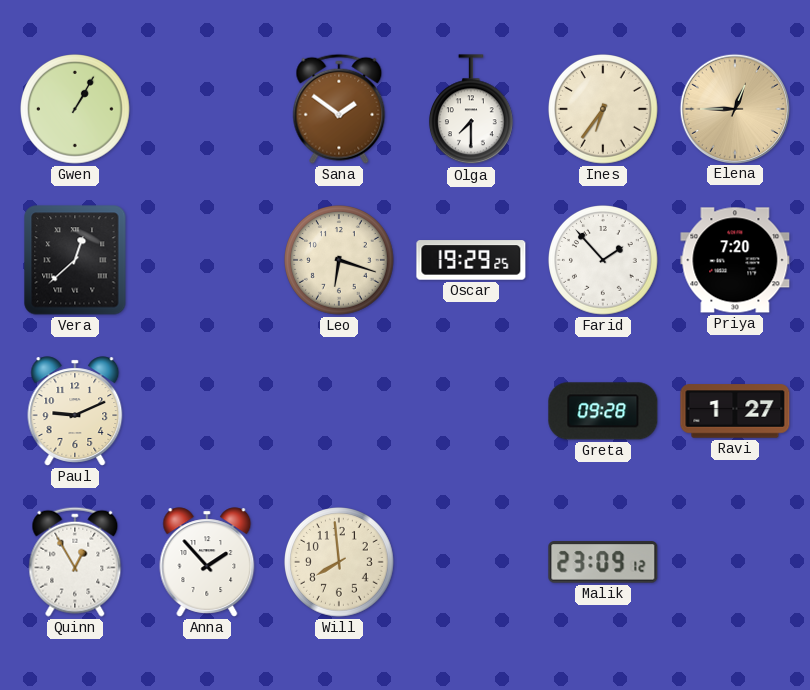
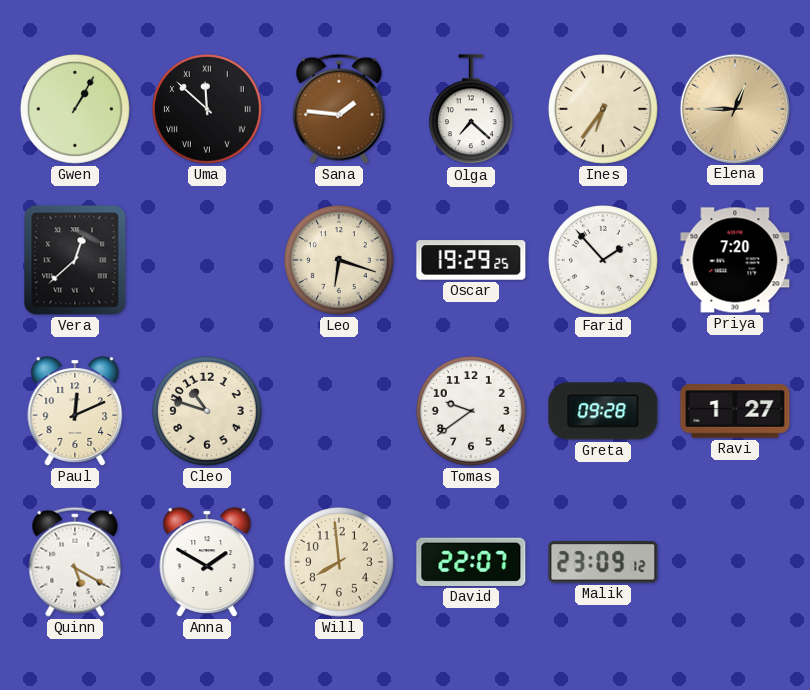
Uma: none -> 11:52
Sana: 1:51 -> 1:46
Olga: 7:30 -> 7:22
Paul: 9:11 -> 12:11
Cleo: none -> 10:48
Tomas: none -> 9:39
Quinn: 12:55 -> 5:20
Anna: 1:53 -> 1:50
David: none -> 22:07
